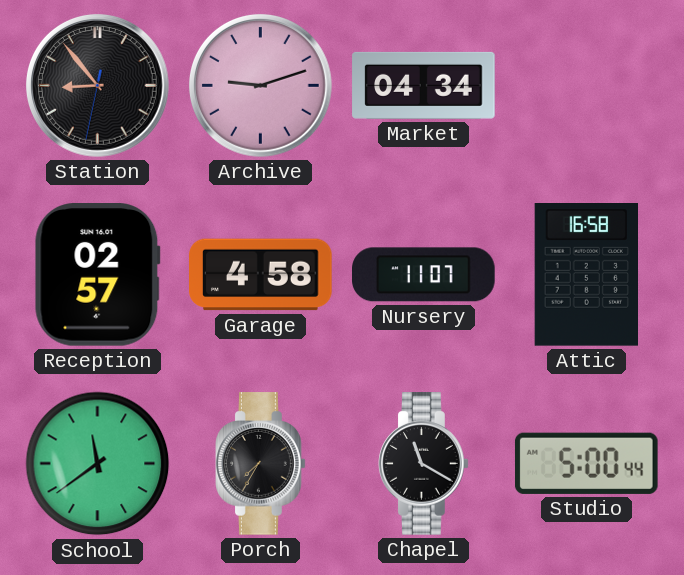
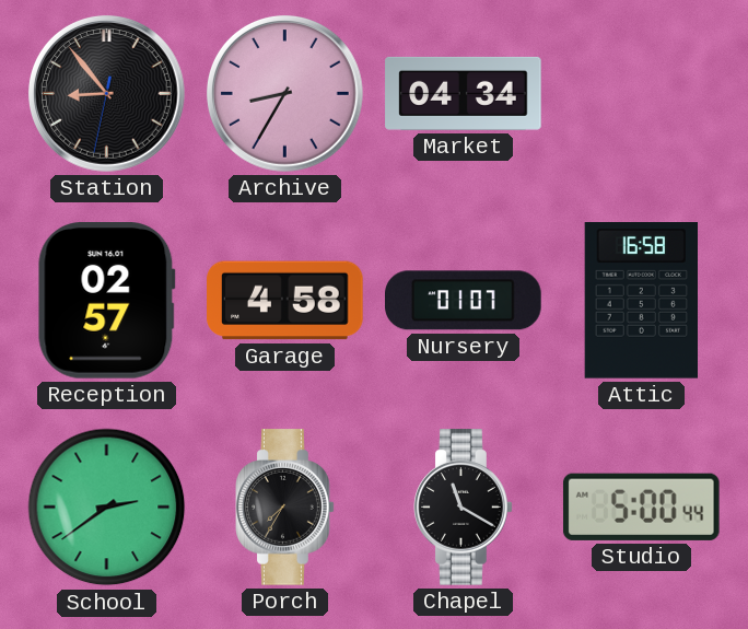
Archive: 9:12 -> 8:35
Nursery: 11:07 -> 01:07
School: 11:39 -> 2:39
